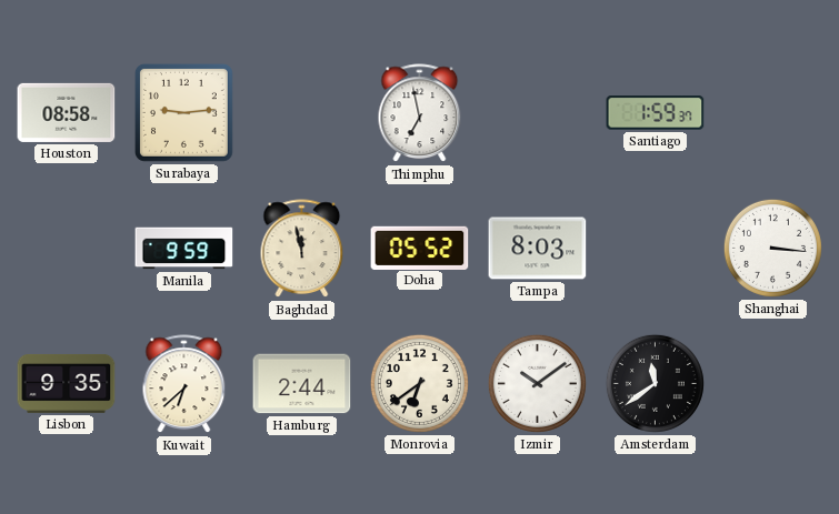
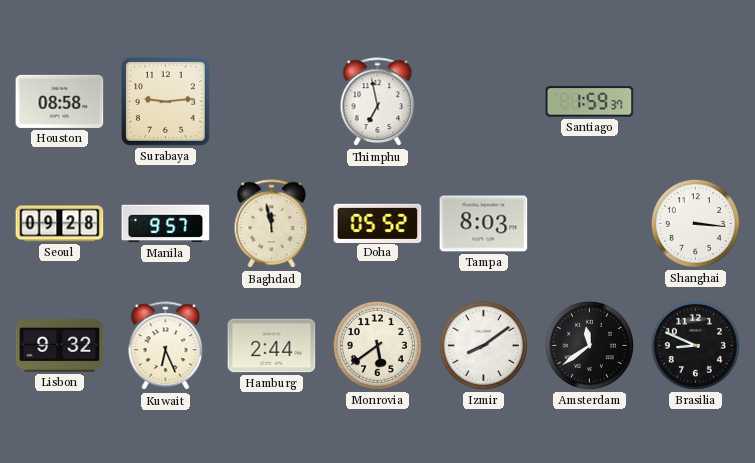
Seoul: none -> 09:28
Manila: 9:59 -> 9:57
Lisbon: 9:35 -> 9:32
Kuwait: 6:38 -> 6:26
Monrovia: 6:39 -> 5:39
Izmir: 10:09 -> 8:09
Brasilia: none -> 8:49
